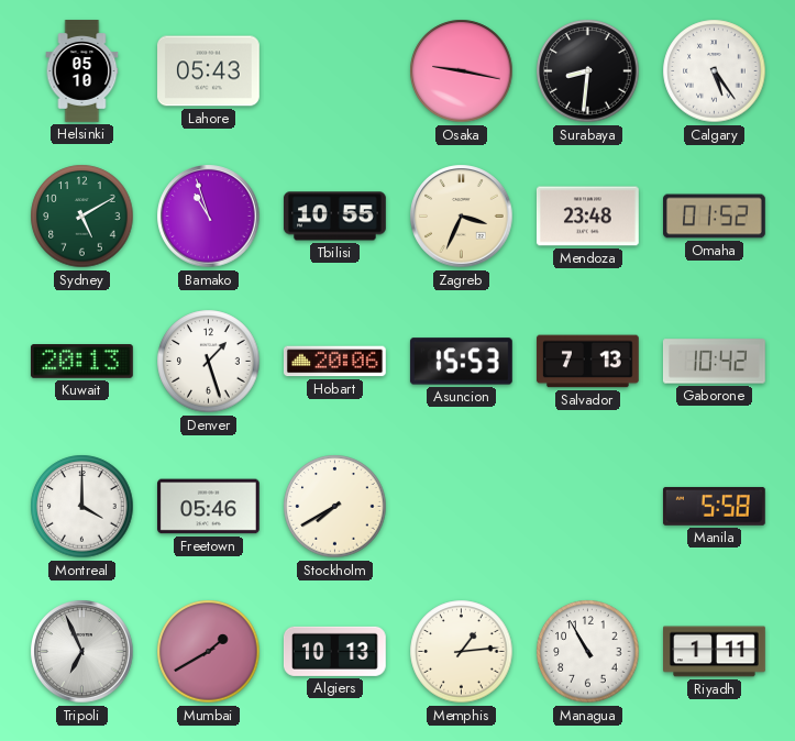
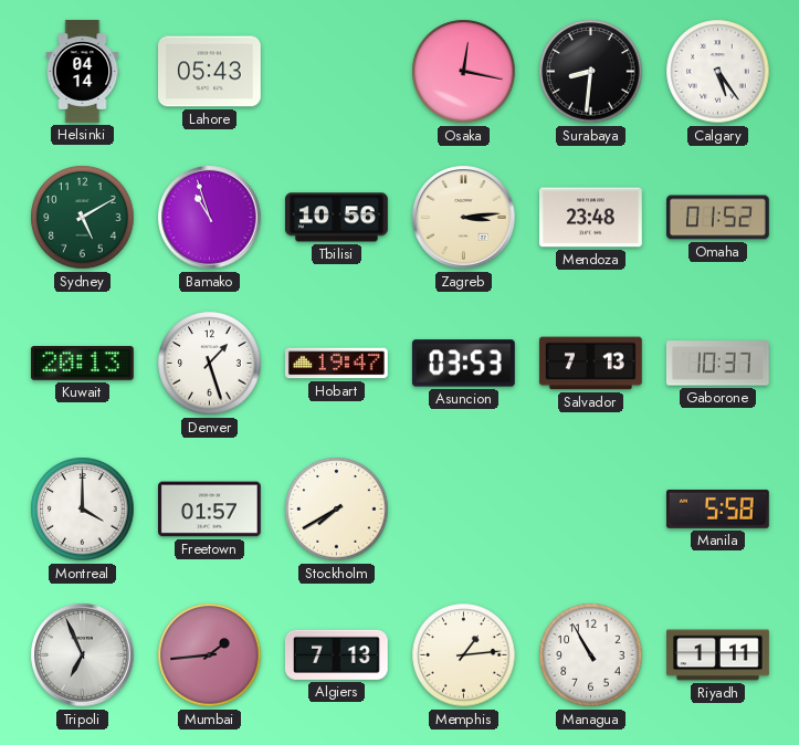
Helsinki: 05:10 -> 04:14
Osaka: 9:17 -> 12:17
Tbilisi: 10:55 -> 10:56
Zagreb: 3:34 -> 3:14
Hobart: 20:06 -> 19:47
Asuncion: 15:53 -> 03:53
Gaborone: 10:42 -> 10:37
Freetown: 05:46 -> 01:57
Mumbai: 1:40 -> 1:44
Algiers: 10:13 -> 7:13
